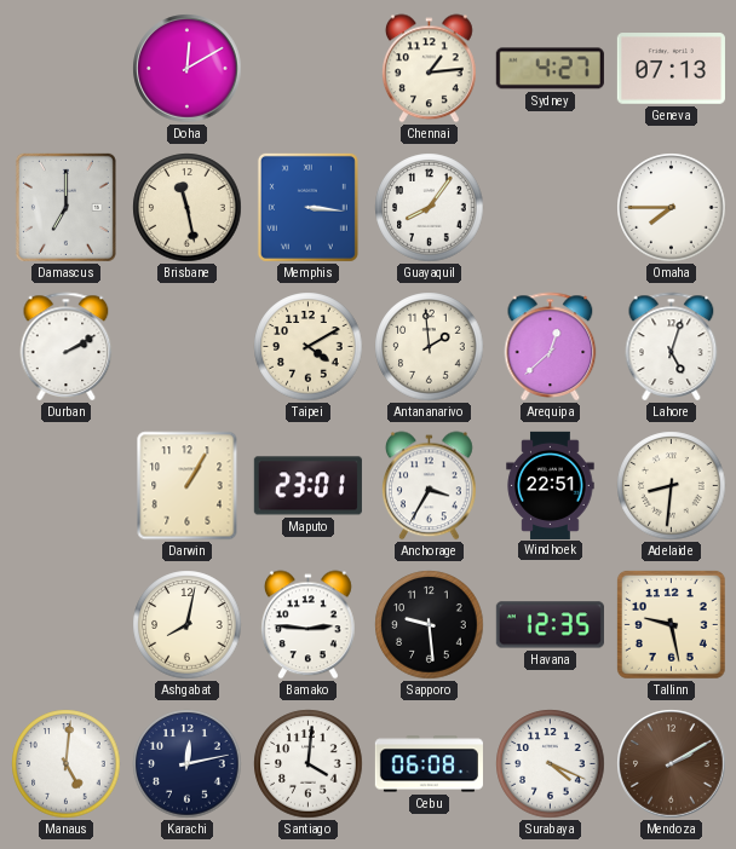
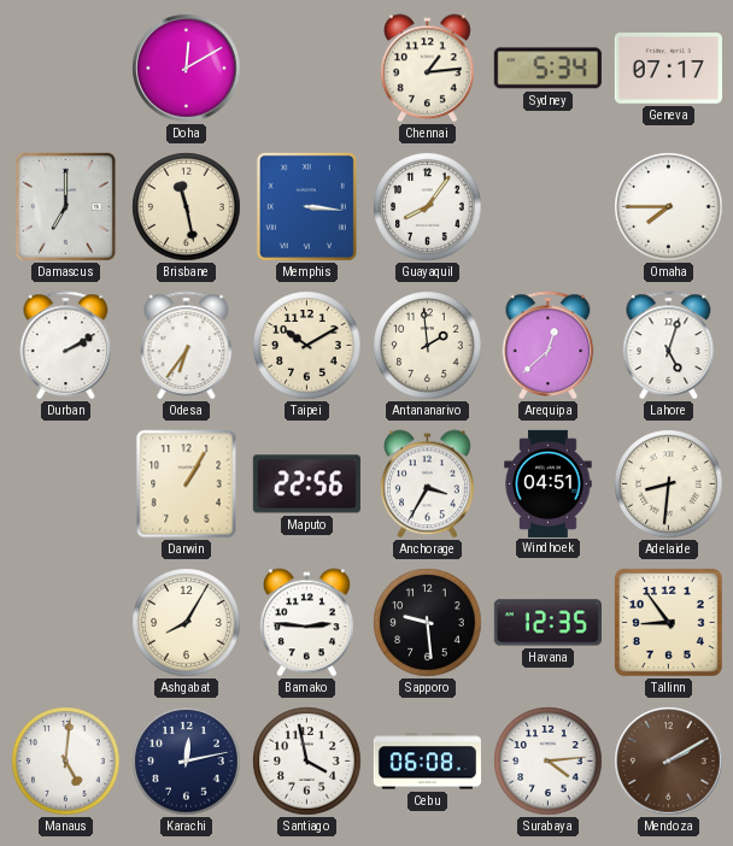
Sydney: 4:27 -> 5:34
Geneva: 07:13 -> 07:17
Odesa: none -> 6:36
Taipei: 4:10 -> 10:10
Maputo: 23:01 -> 22:56
Windhoek: 22:51 -> 04:51
Ashgabat: 8:02 -> 8:05
Tallinn: 9:28 -> 8:54
Santiago: 4:01 -> 3:58
Surabaya: 4:19 -> 4:14
